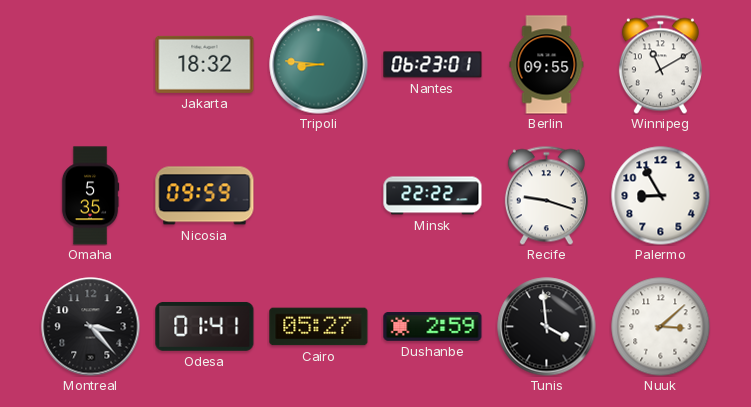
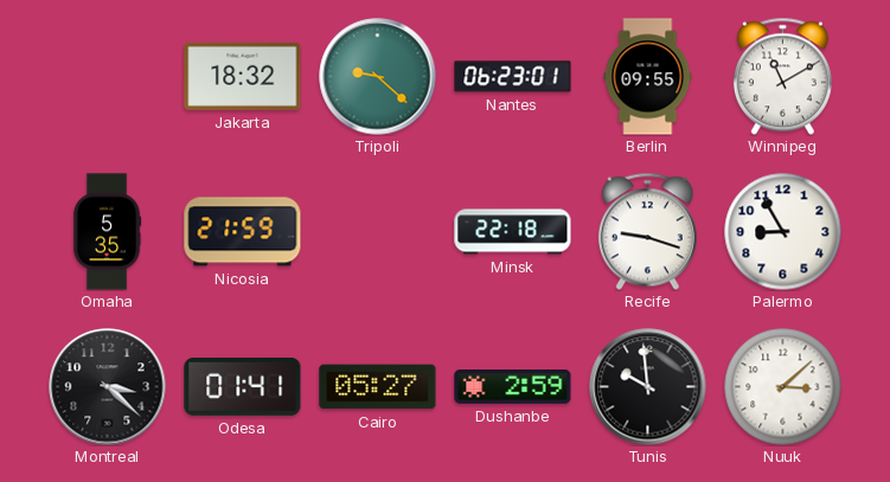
Tripoli: 8:46 -> 9:22
Nicosia: 09:59 -> 21:59
Minsk: 22:22 -> 22:18
Montreal: 3:23 -> 3:22
Tunis: 3:59 -> 9:59
